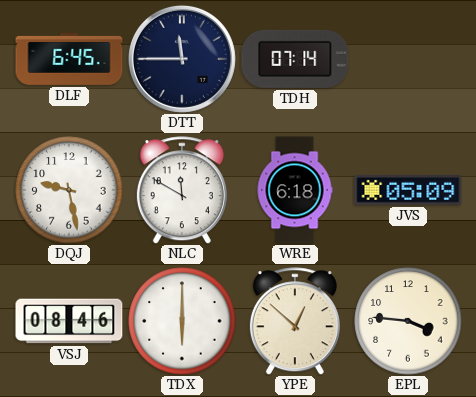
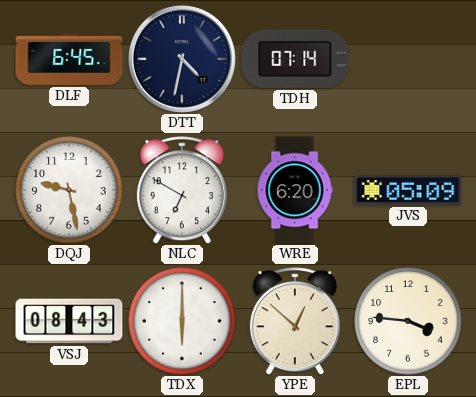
DTT: 11:45 -> 4:32
NLC: 11:50 -> 6:50
WRE: 6:18 -> 6:20
VSJ: 08:46 -> 08:43
